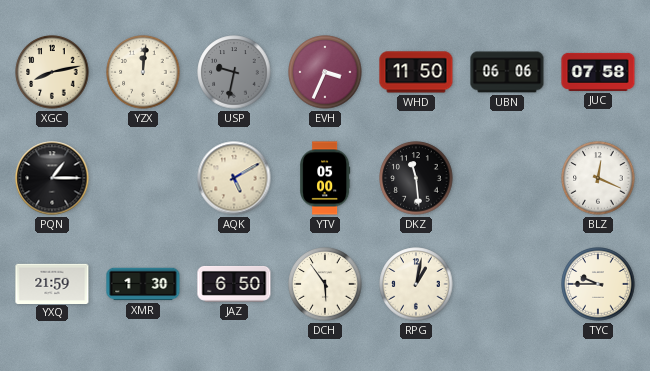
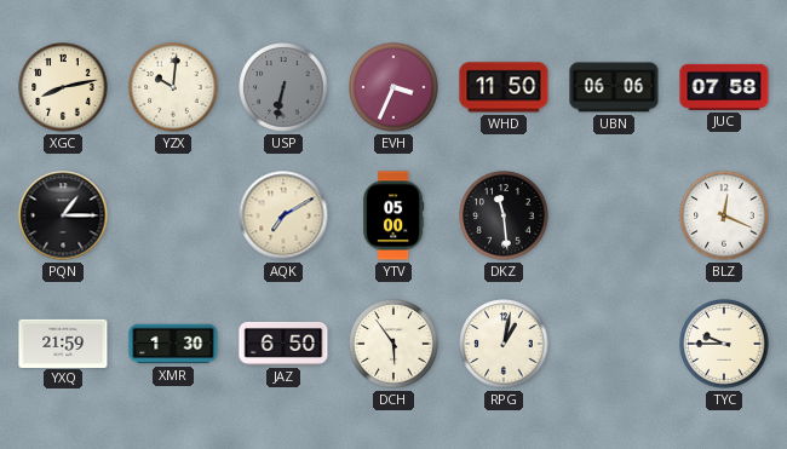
YZX: 12:01 -> 10:01
USP: 9:32 -> 6:32
AQK: 5:10 -> 7:10
